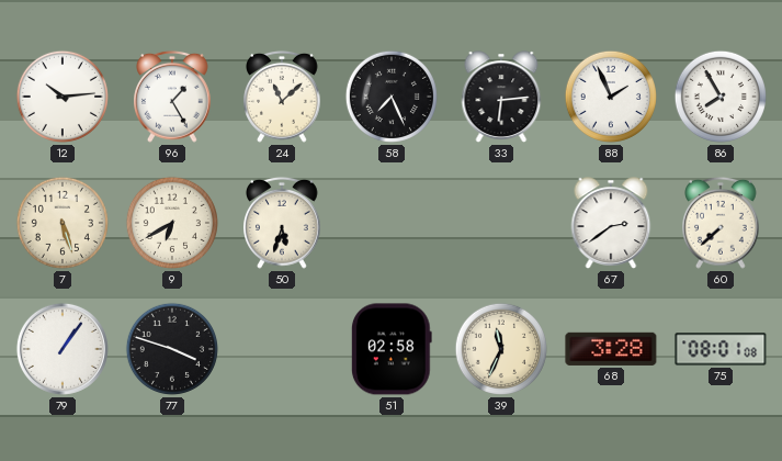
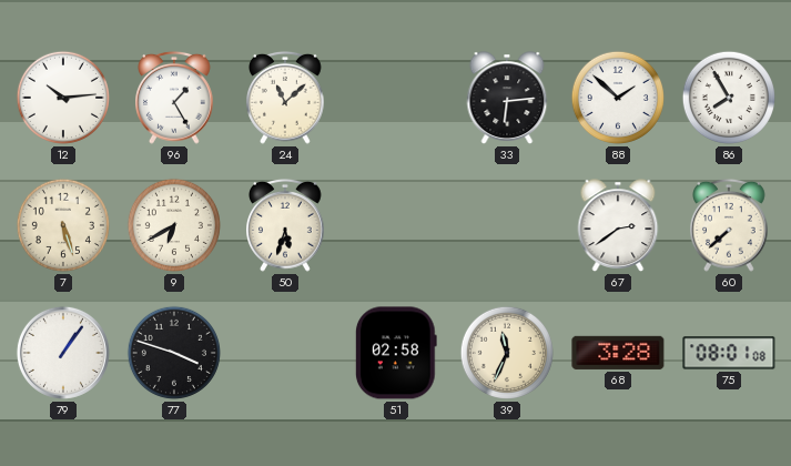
58: 7:26 -> none
88: 1:56 -> 1:52
